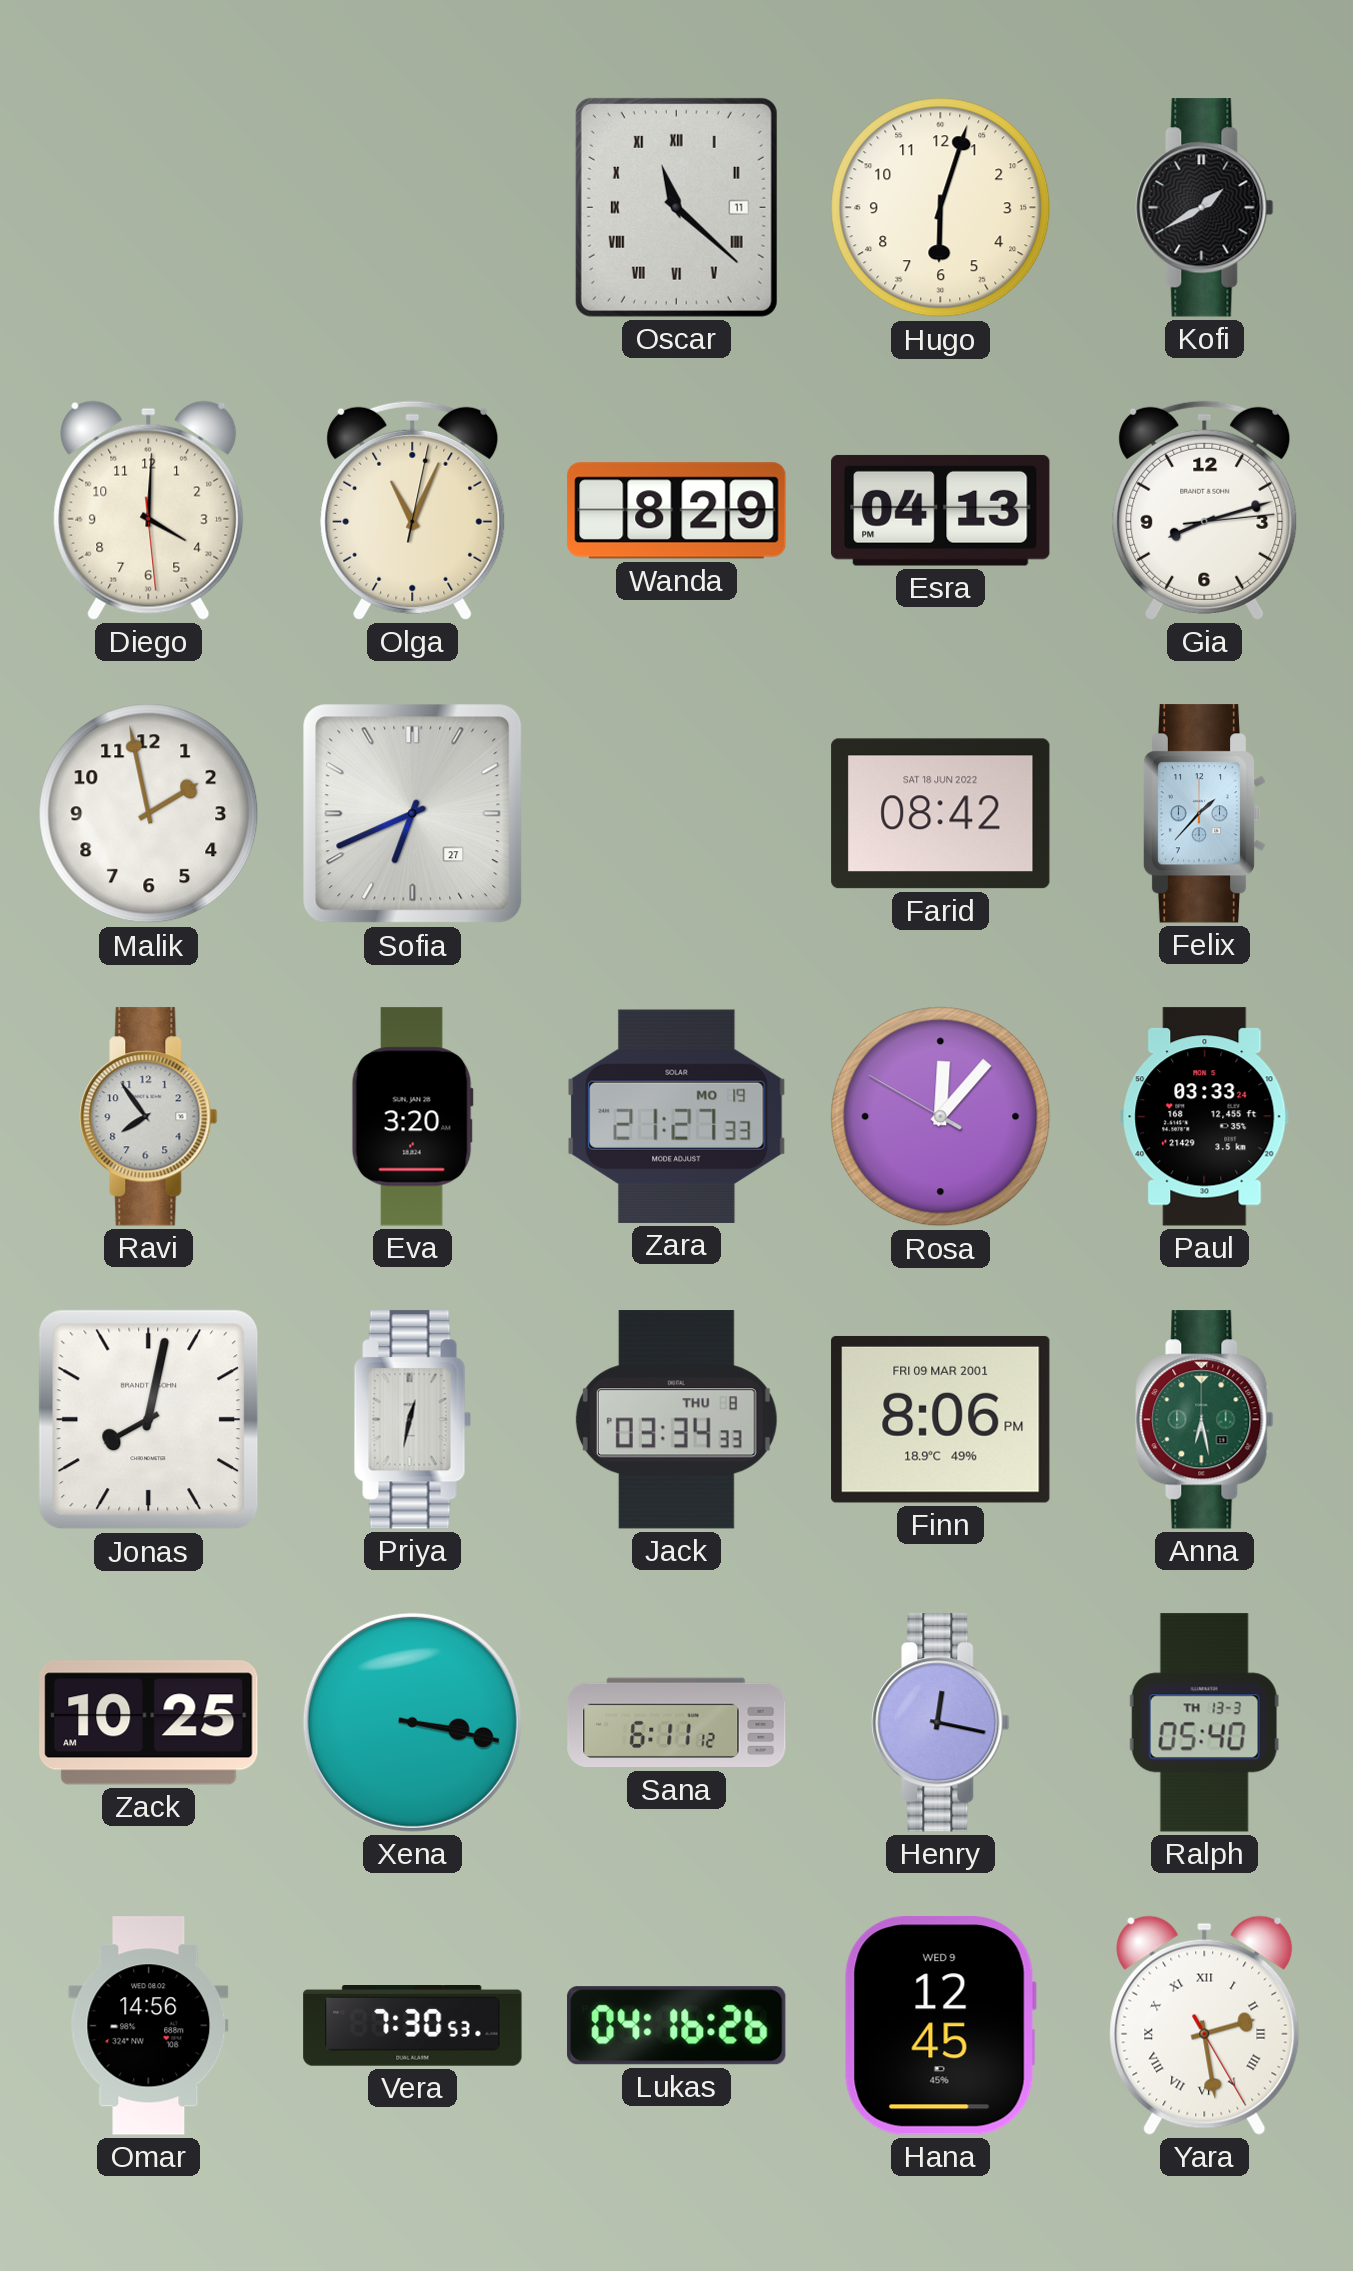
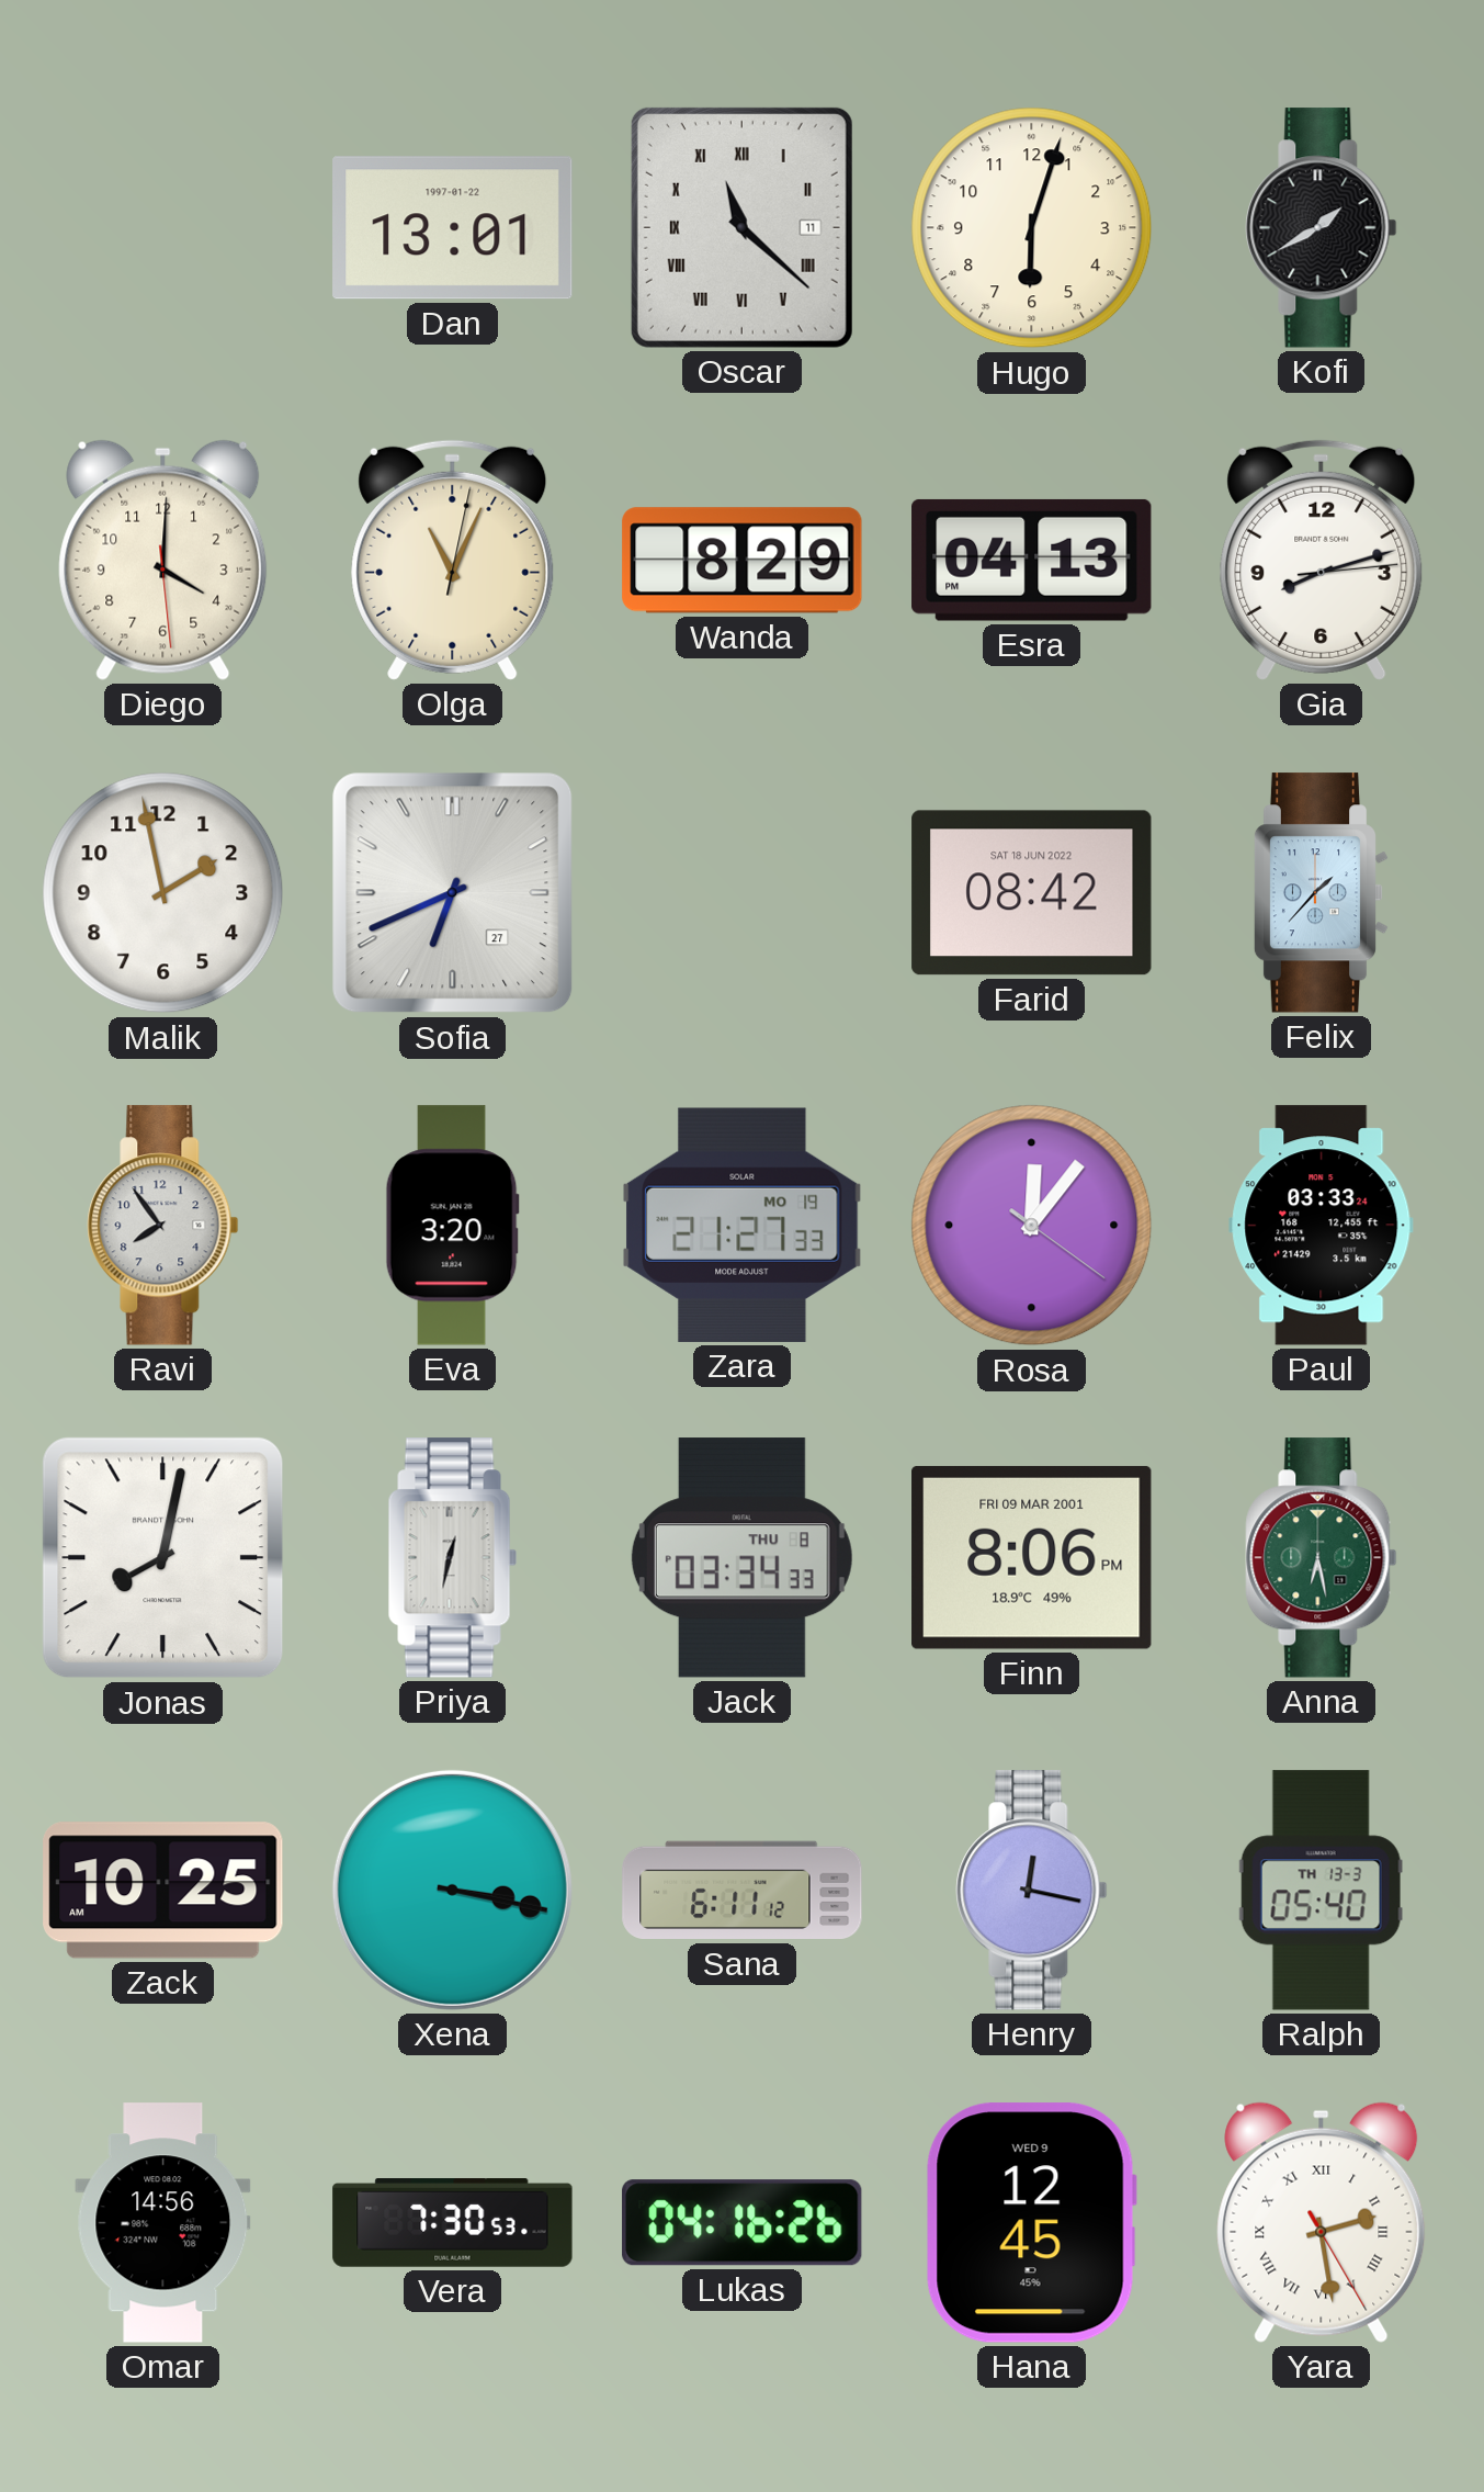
Dan: none -> 13:01
Rosa: 12:06:50 -> 12:06:21
